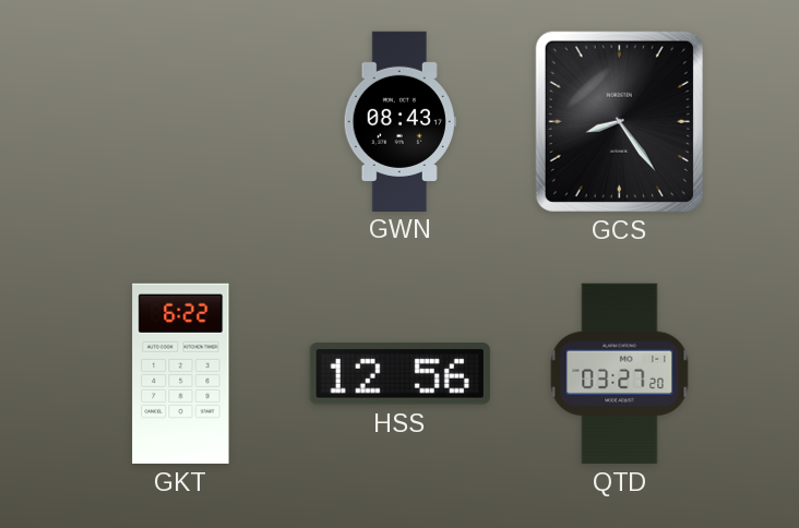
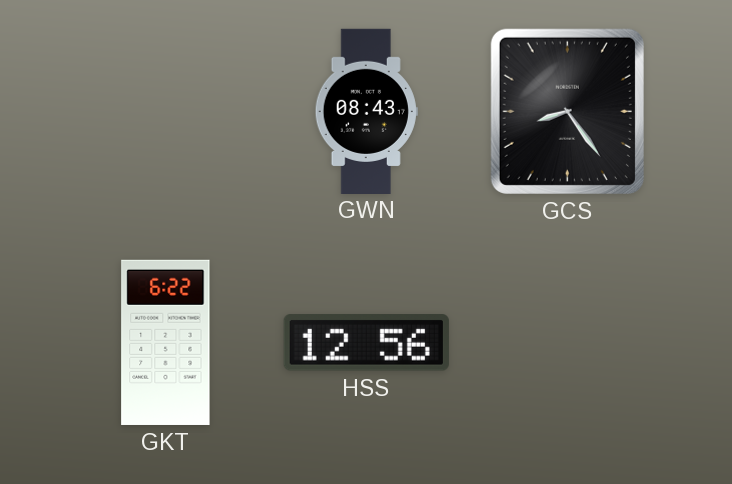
QTD: 03:27 -> none
